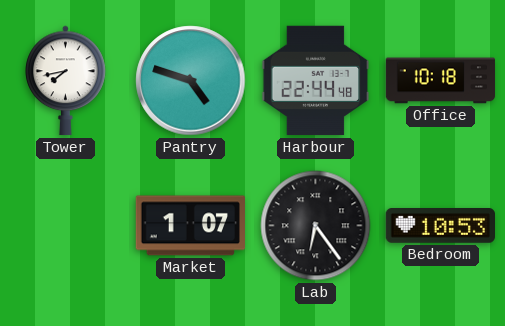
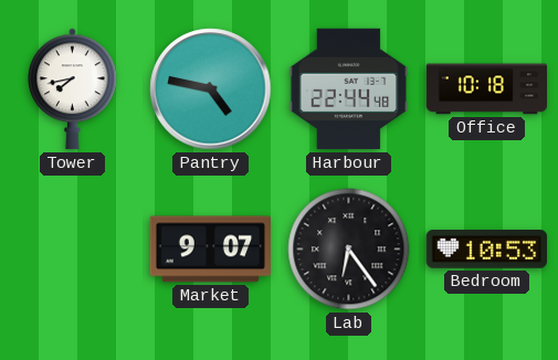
Pantry: 4:48 -> 4:47
Market: 1:07 -> 9:07
